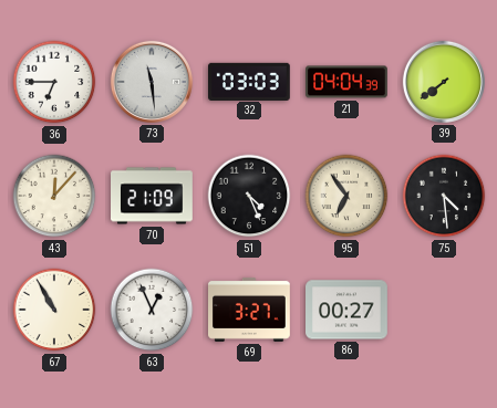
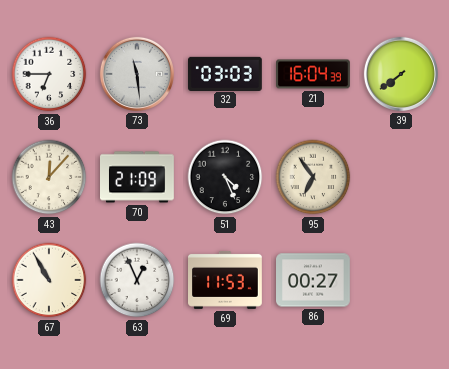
21: 04:04 -> 16:04
75: 4:29 -> none
69: 3:27 -> 11:53
